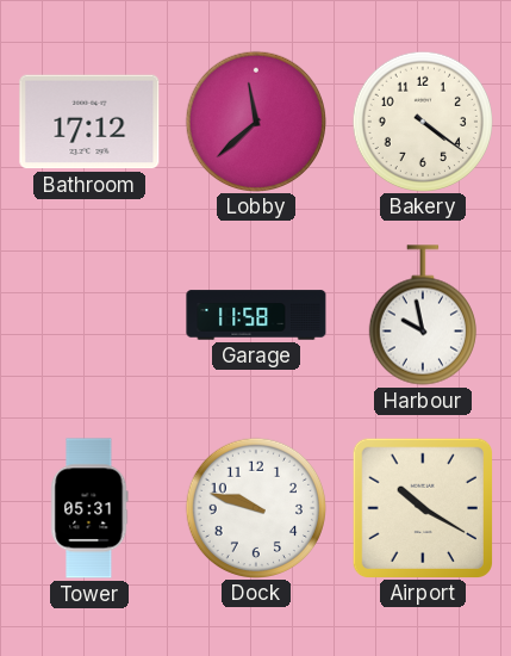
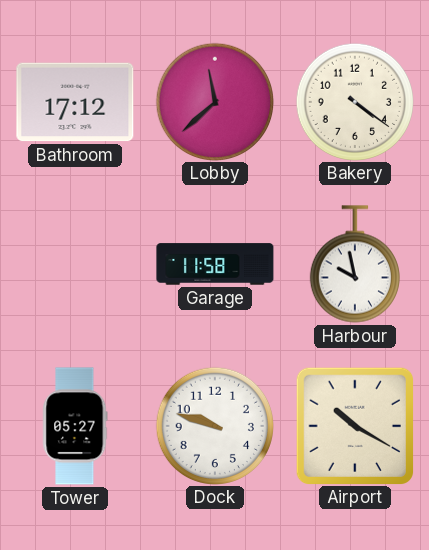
Tower: 05:31 -> 05:27
